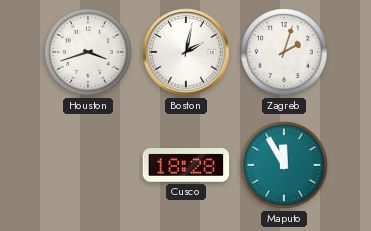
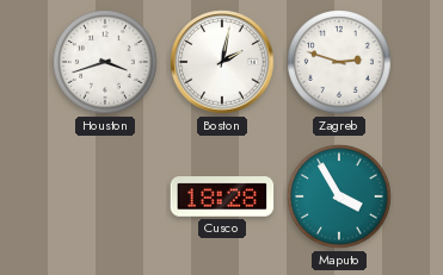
Zagreb: 2:03 -> 2:48
Maputo: 11:55 -> 3:55
